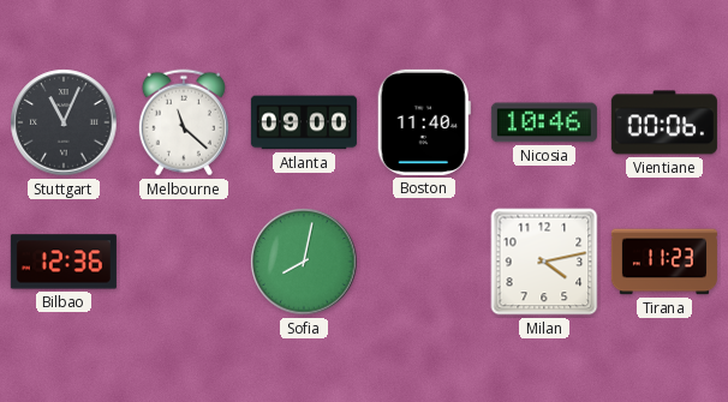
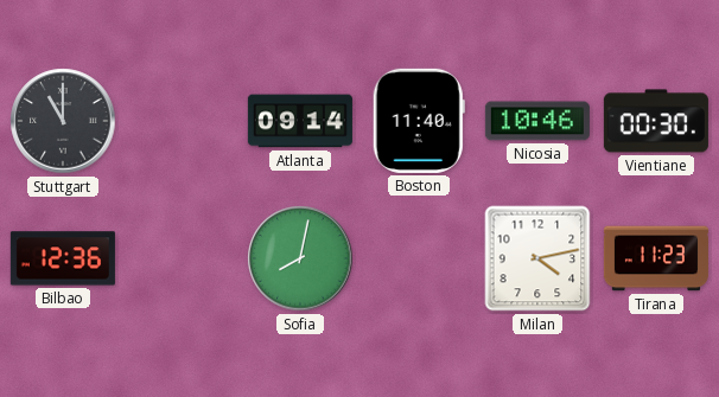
Stuttgart: 11:04 -> 11:00
Melbourne: 11:22 -> none
Atlanta: 09:00 -> 09:14
Vientiane: 00:06 -> 00:30
